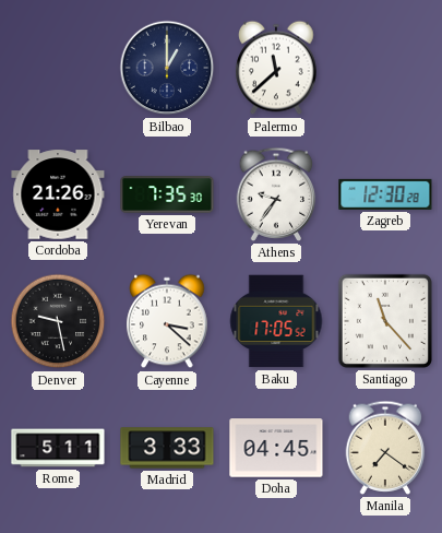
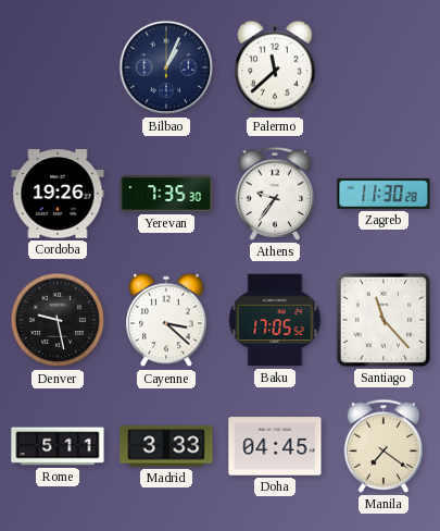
Bilbao: 1:00 -> 1:04
Cordoba: 21:26 -> 19:26
Zagreb: 12:30 -> 11:30
